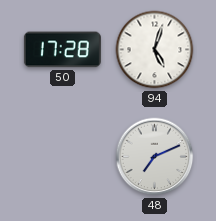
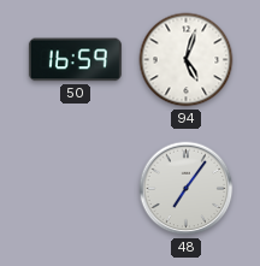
50: 17:28 -> 16:59
48: 7:11 -> 7:06
